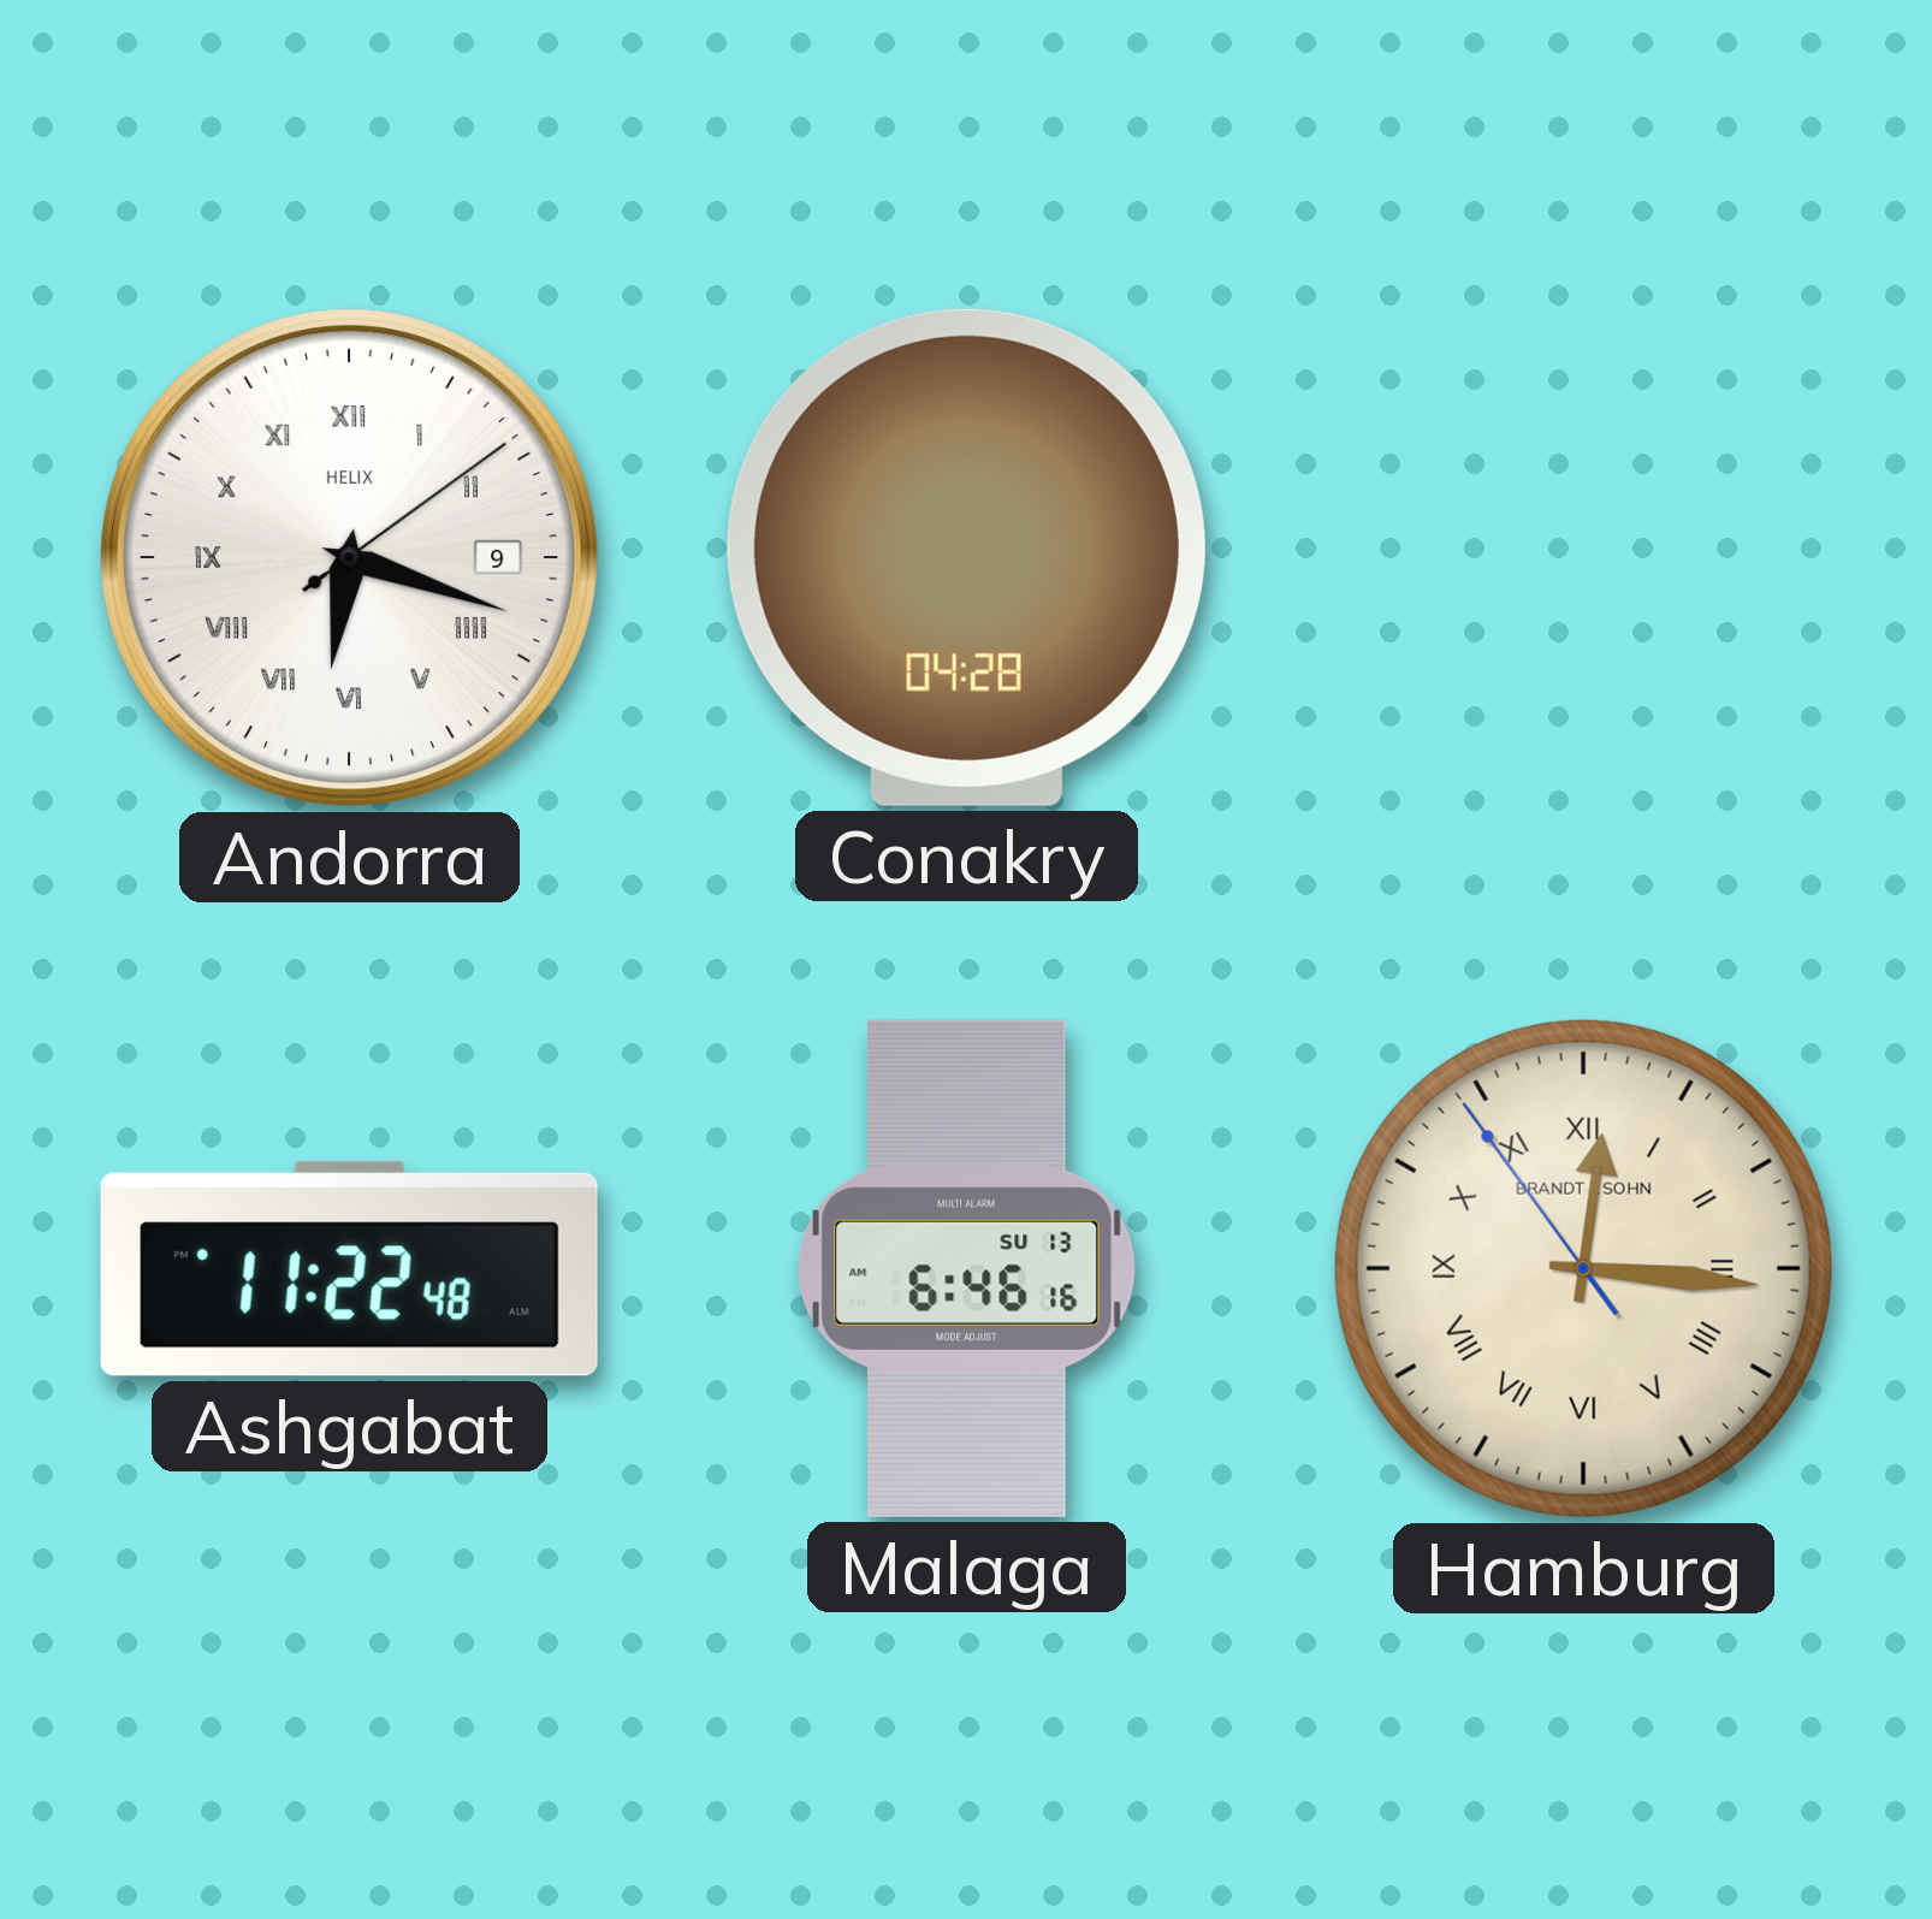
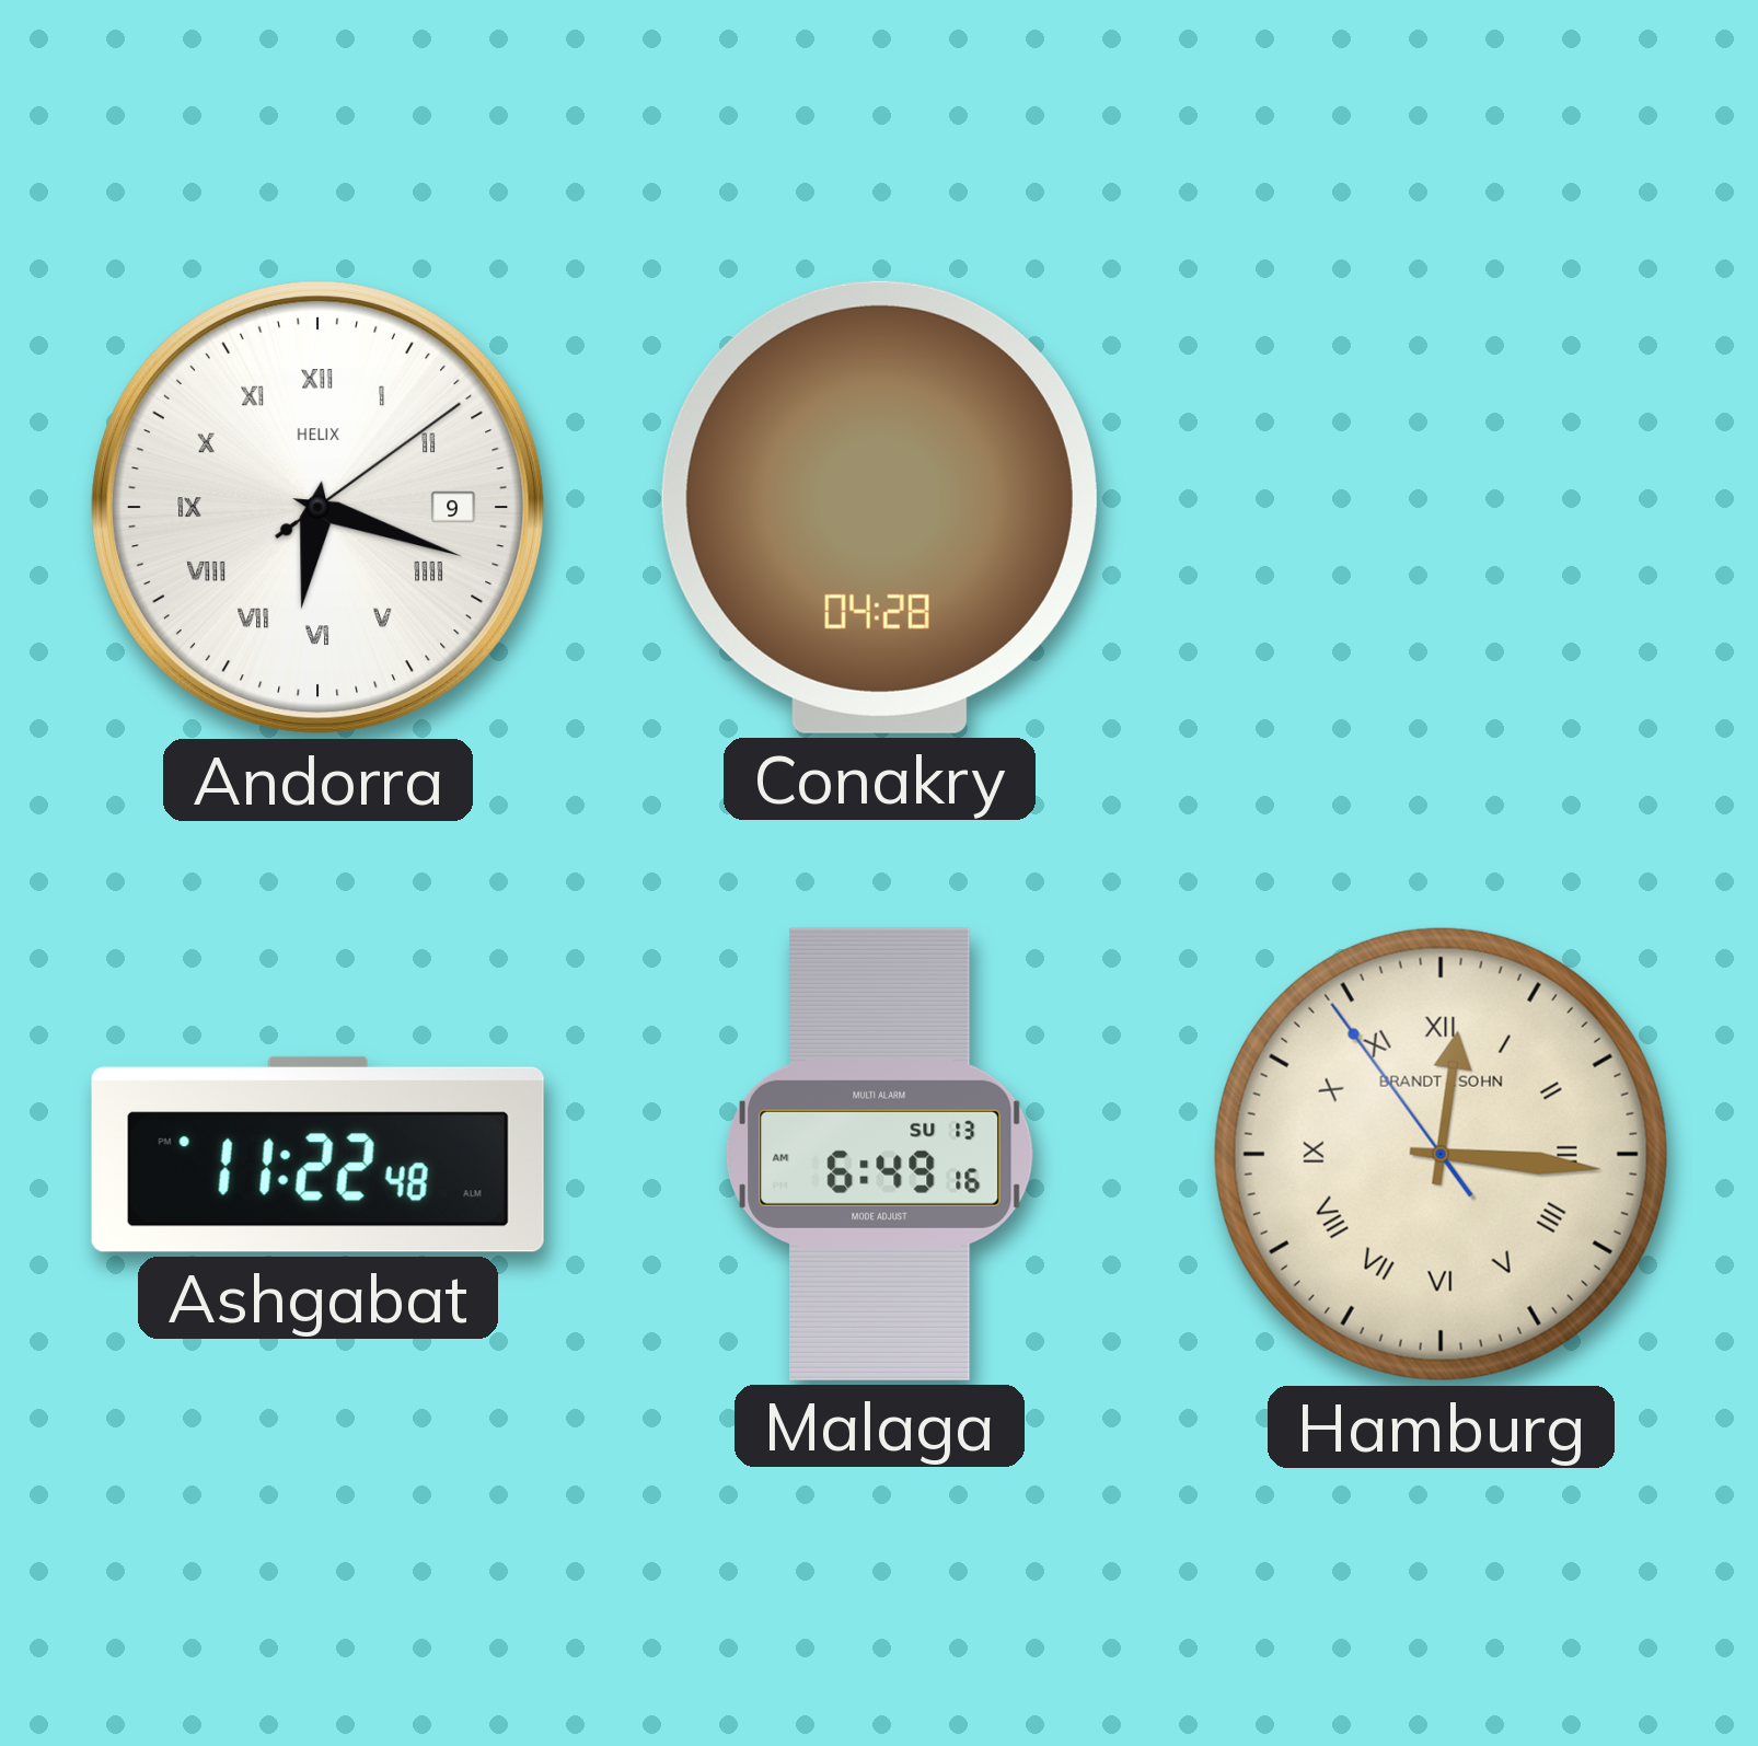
Malaga: 6:46 -> 6:49
